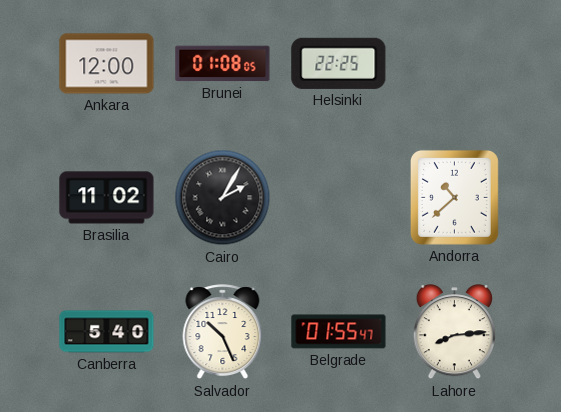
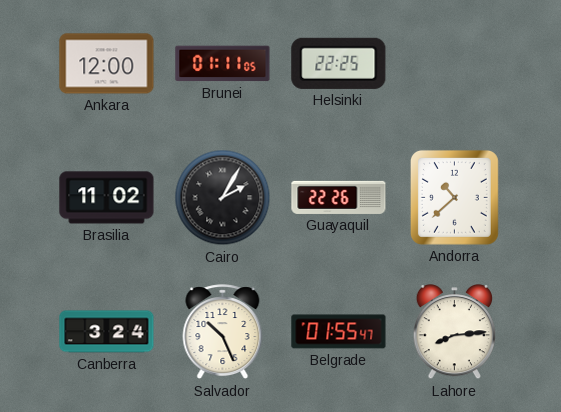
Brunei: 01:08 -> 01:11
Guayaquil: none -> 22:26
Canberra: 5:40 -> 3:24
